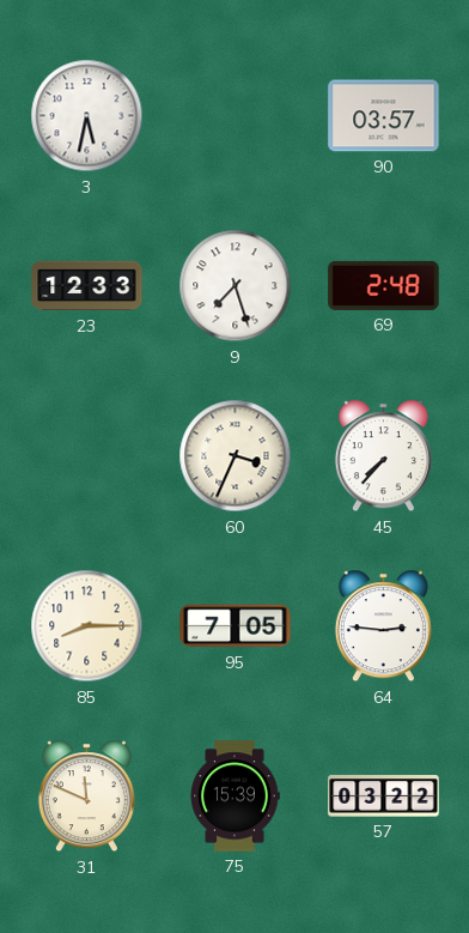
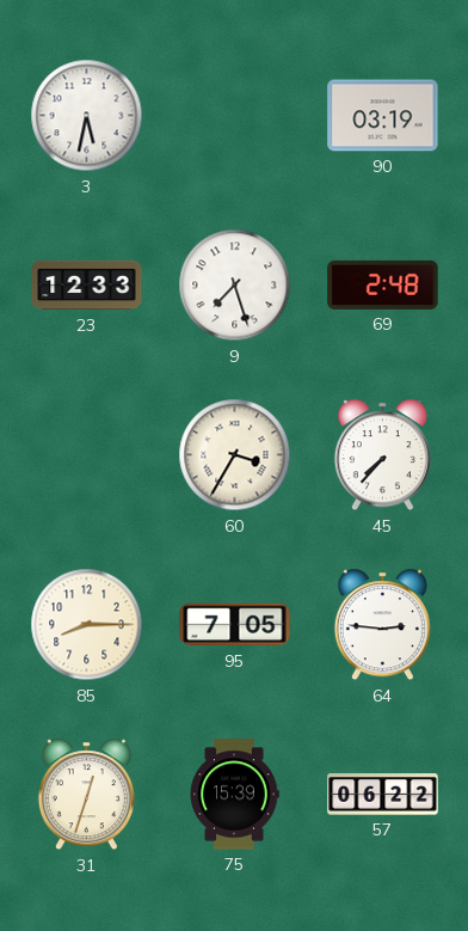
90: 03:57 -> 03:19
60: 3:34 -> 3:35
31: 11:49 -> 12:33
57: 03:22 -> 06:22
